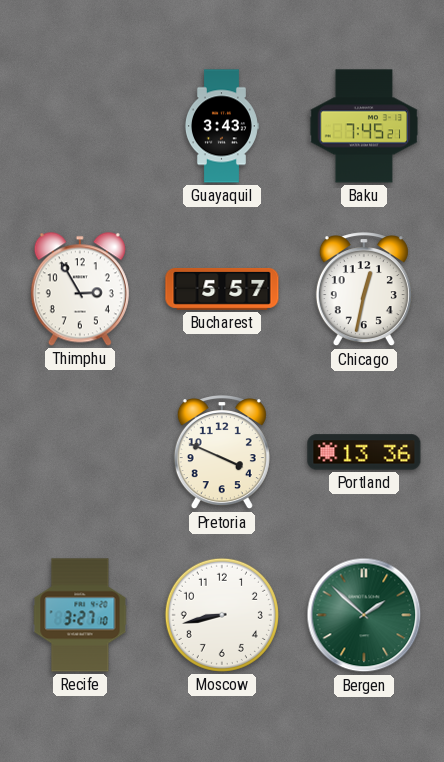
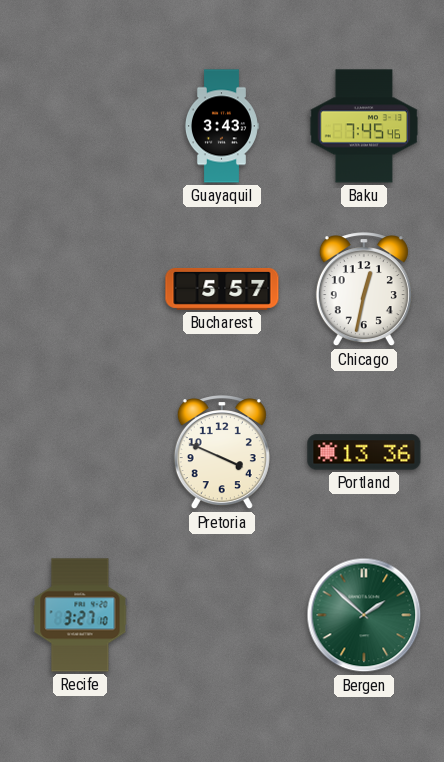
Baku: 7:45:21 -> 7:45:46
Thimphu: 2:55 -> none
Moscow: 8:43 -> none
